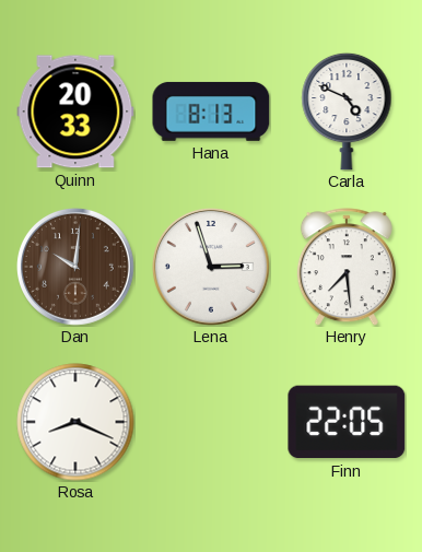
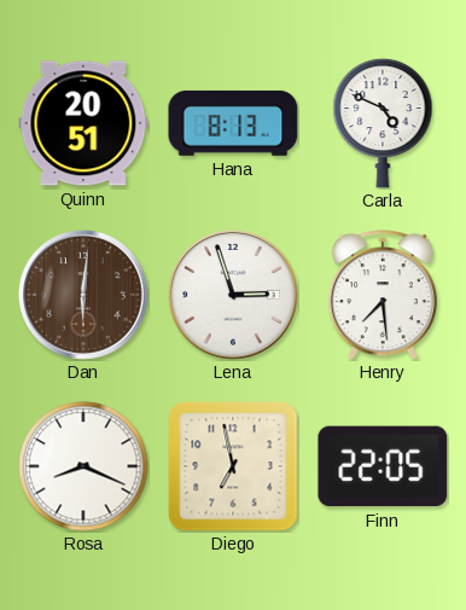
Quinn: 20:33 -> 20:51
Dan: 10:01 -> 6:01
Diego: none -> 6:58
